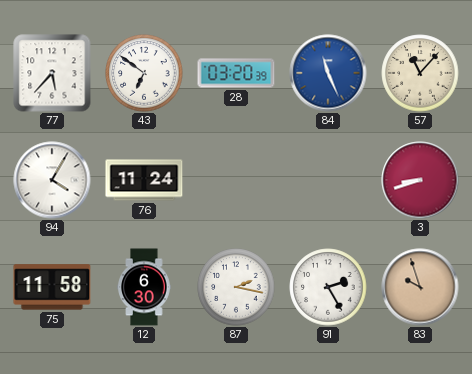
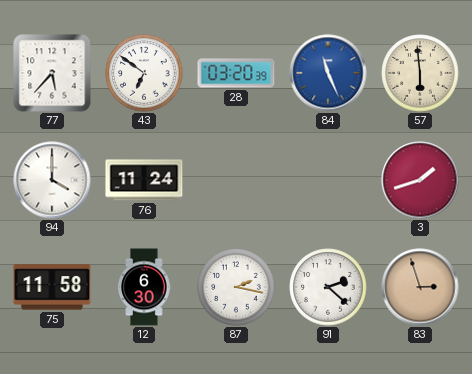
57: 11:07 -> 5:59
94: 4:05 -> 4:00
3: 8:42 -> 1:42
91: 2:25 -> 2:22
83: 9:57 -> 2:57
